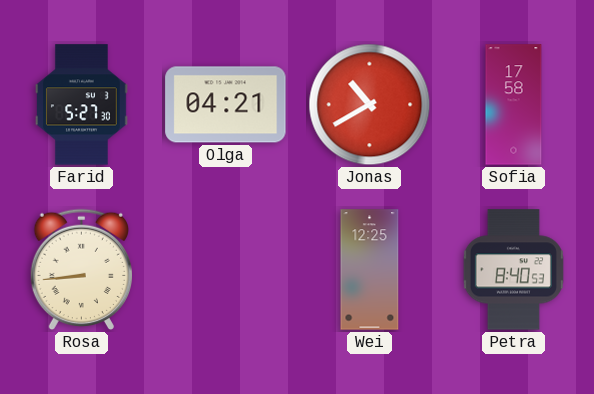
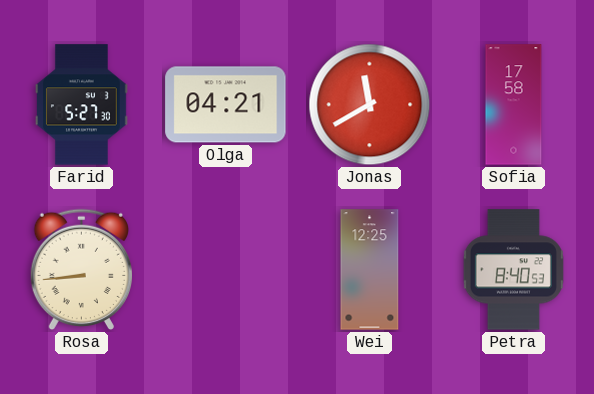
Jonas: 10:40 -> 11:40
